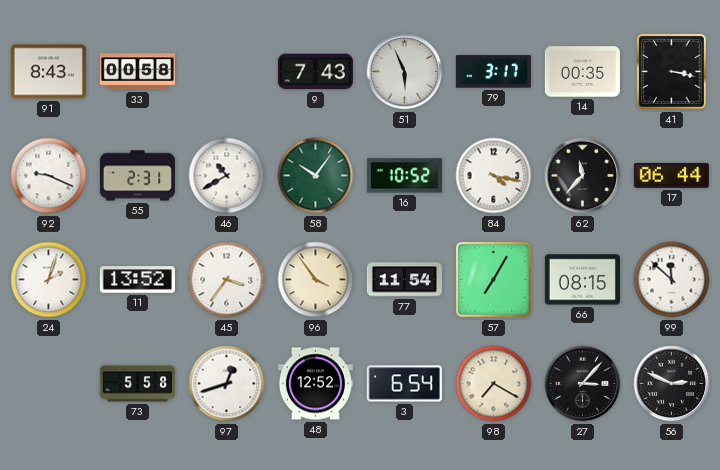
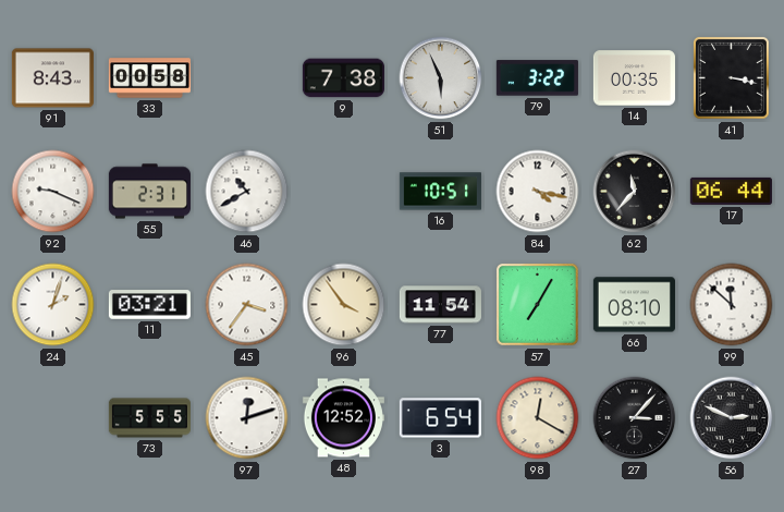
9: 7:43 -> 7:38
79: 3:17 -> 3:22
58: 10:06 -> none
16: 10:52 -> 10:51
11: 13:52 -> 03:21
66: 08:15 -> 08:10
73: 5:58 -> 5:55
97: 12:42 -> 12:12
98: 7:20 -> 12:20
